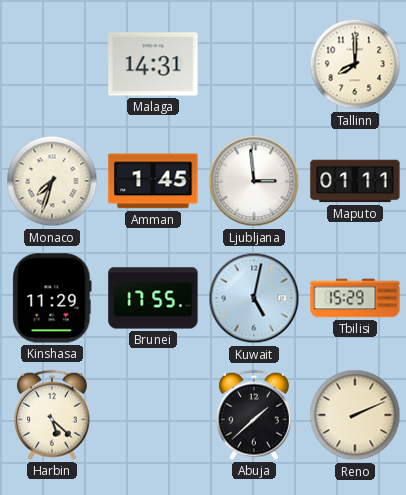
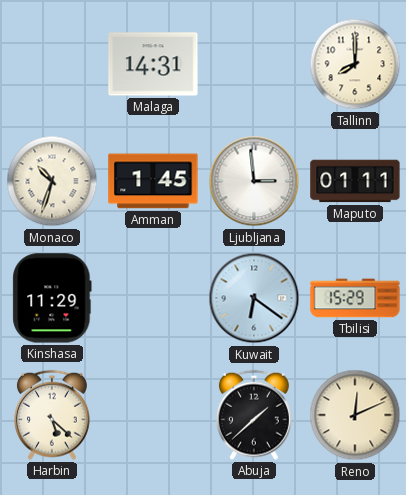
Monaco: 7:33 -> 10:33
Brunei: 17:55 -> none
Kuwait: 5:02 -> 6:21
Reno: 2:11 -> 12:11
